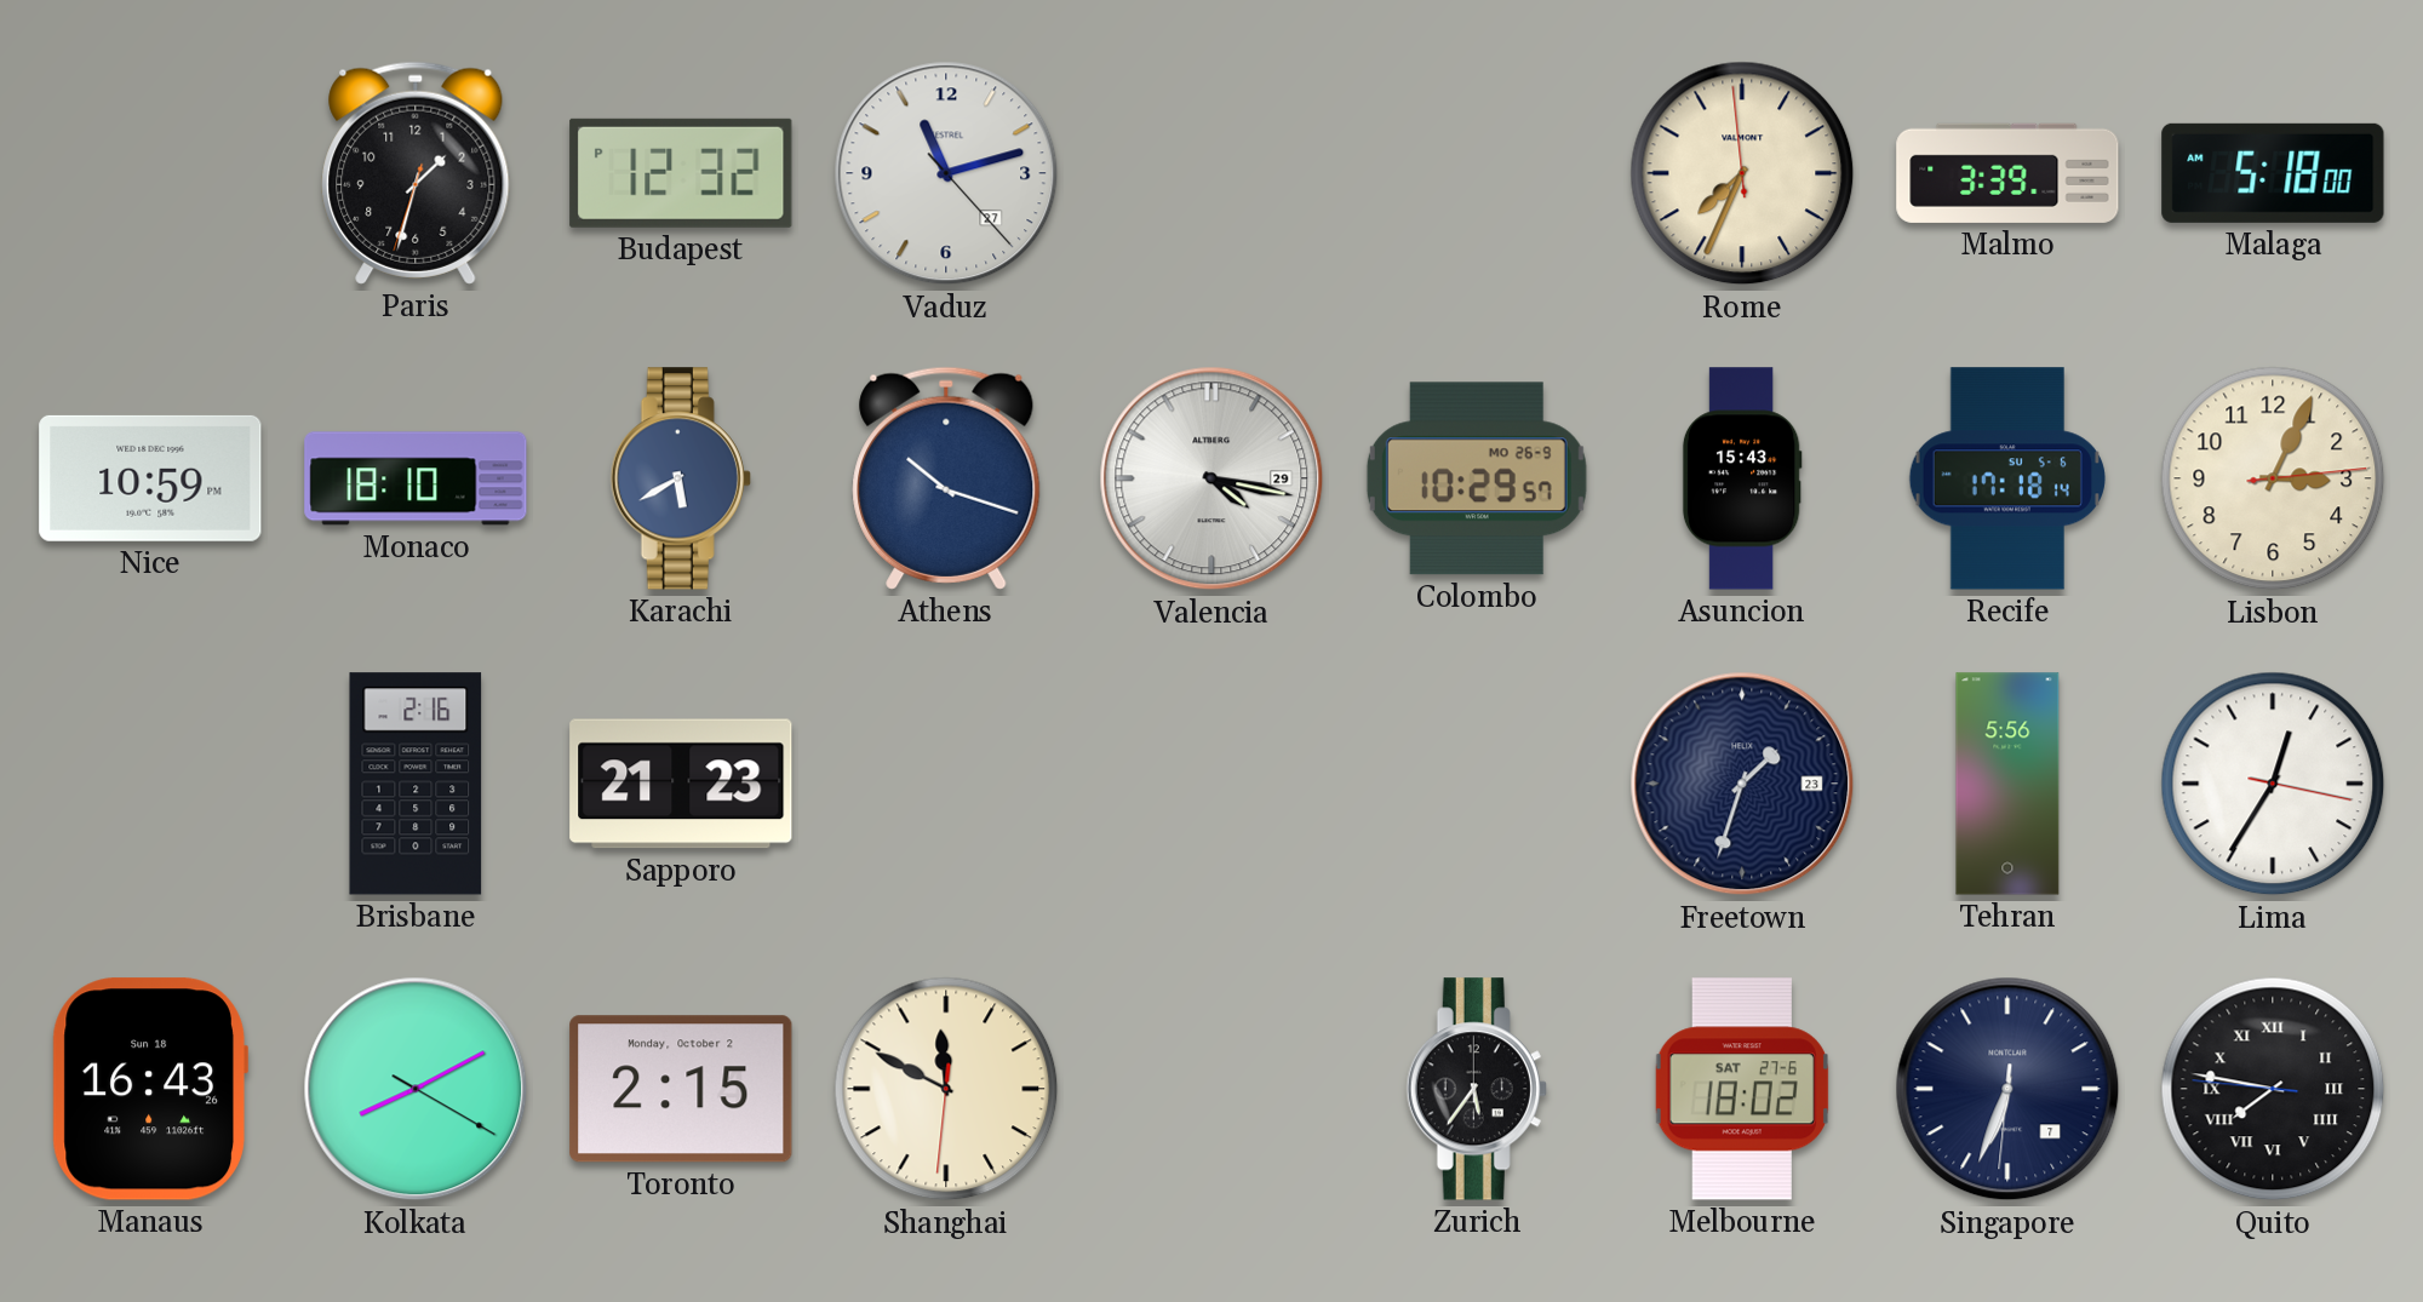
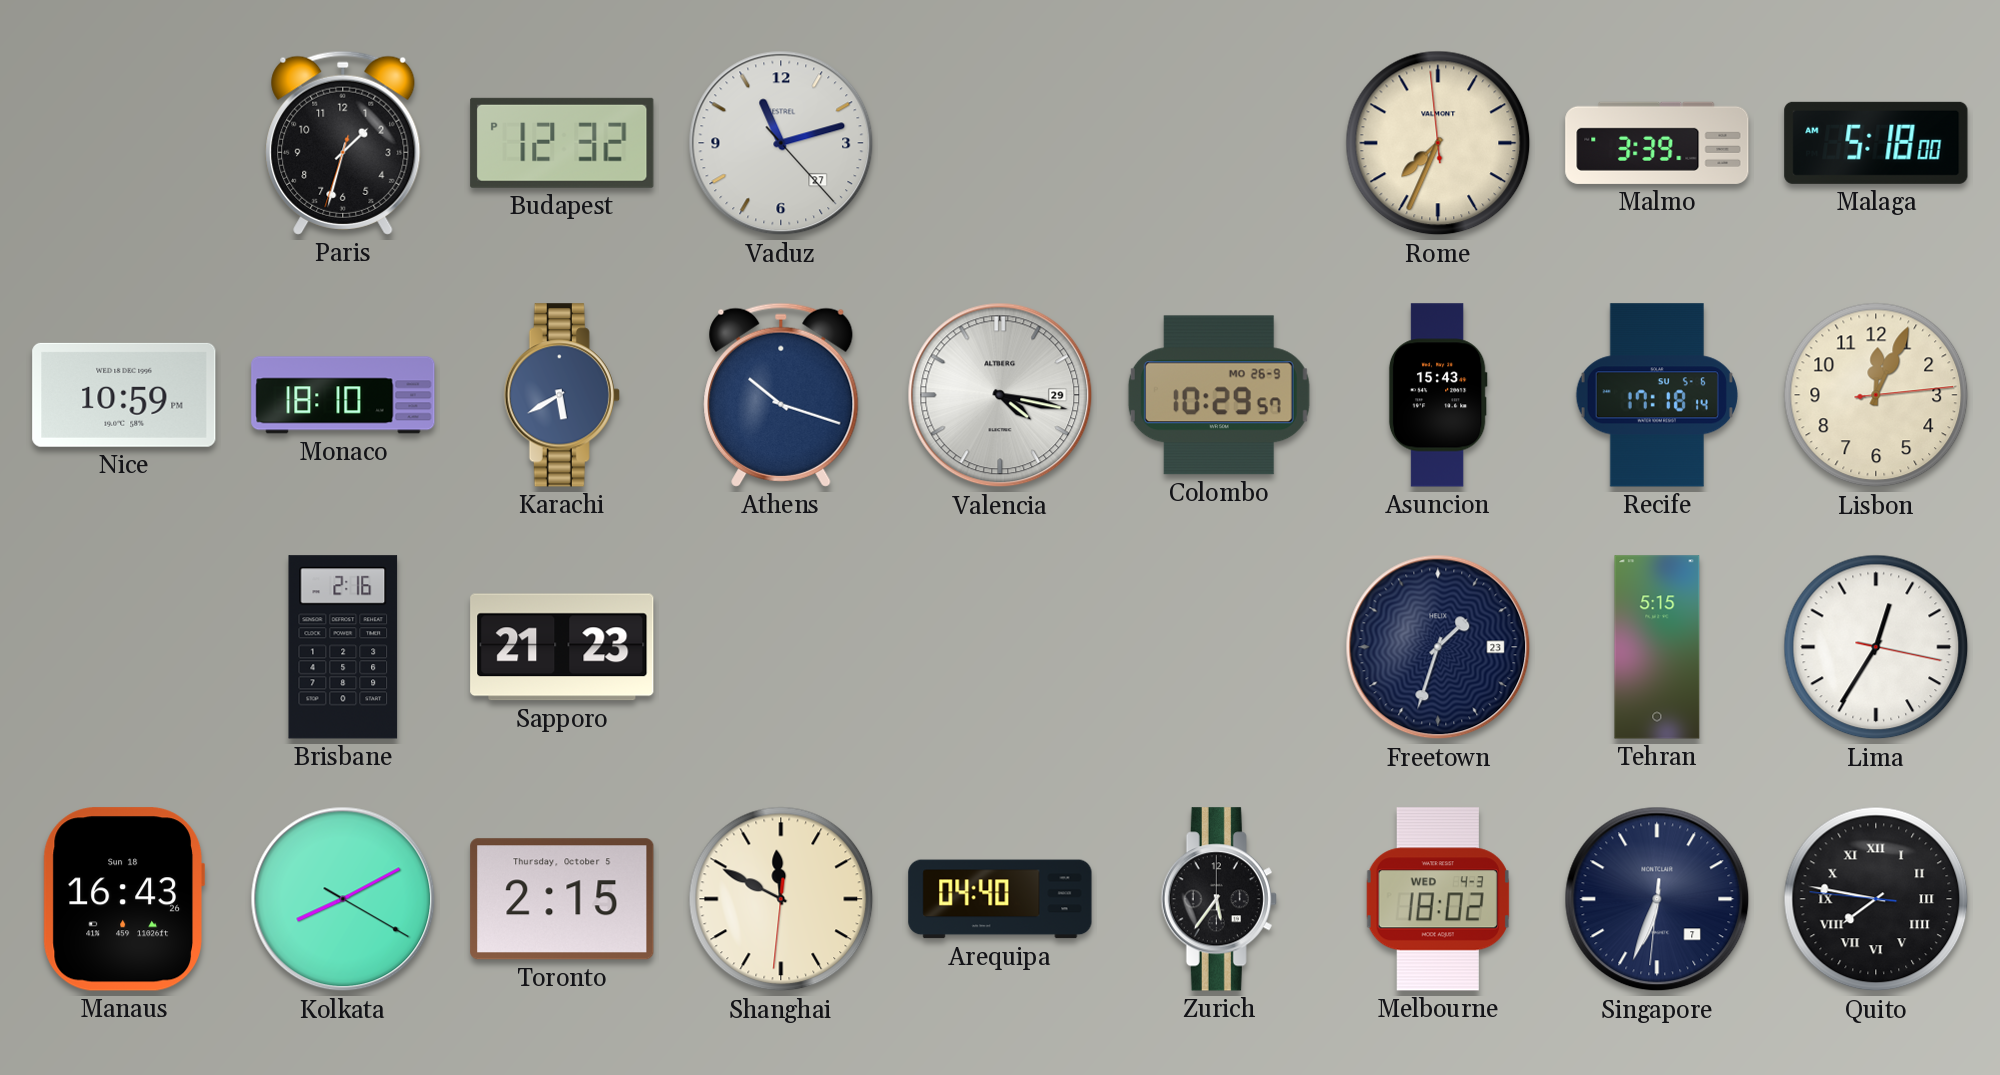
Lisbon: 3:04 -> 12:04
Tehran: 5:56 -> 5:15
Toronto date: Monday, October 2 -> Thursday, October 5
Arequipa: none -> 04:40
Melbourne date: SAT 27-6 -> WED 4-3
